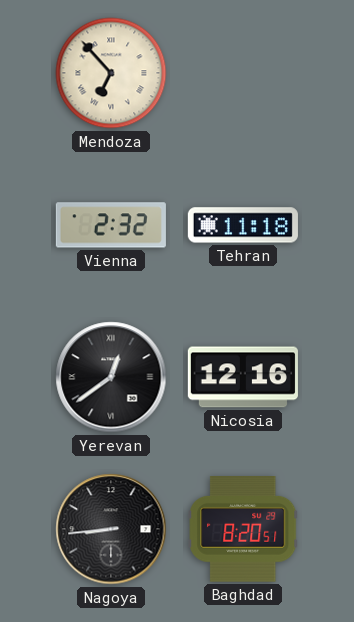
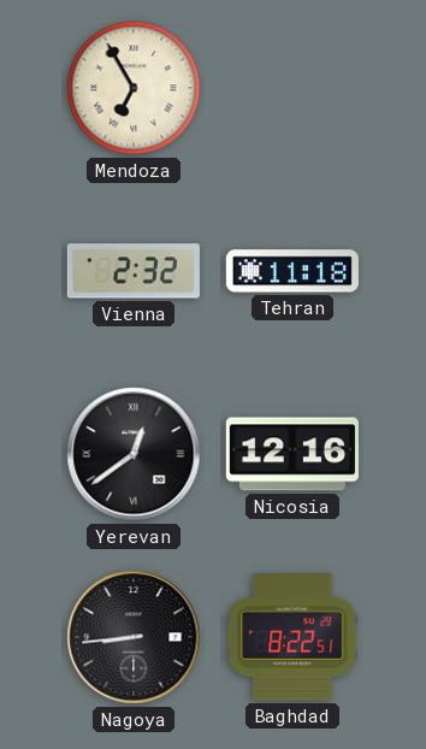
Mendoza: 6:53 -> 6:55
Baghdad: 8:20 -> 8:22
